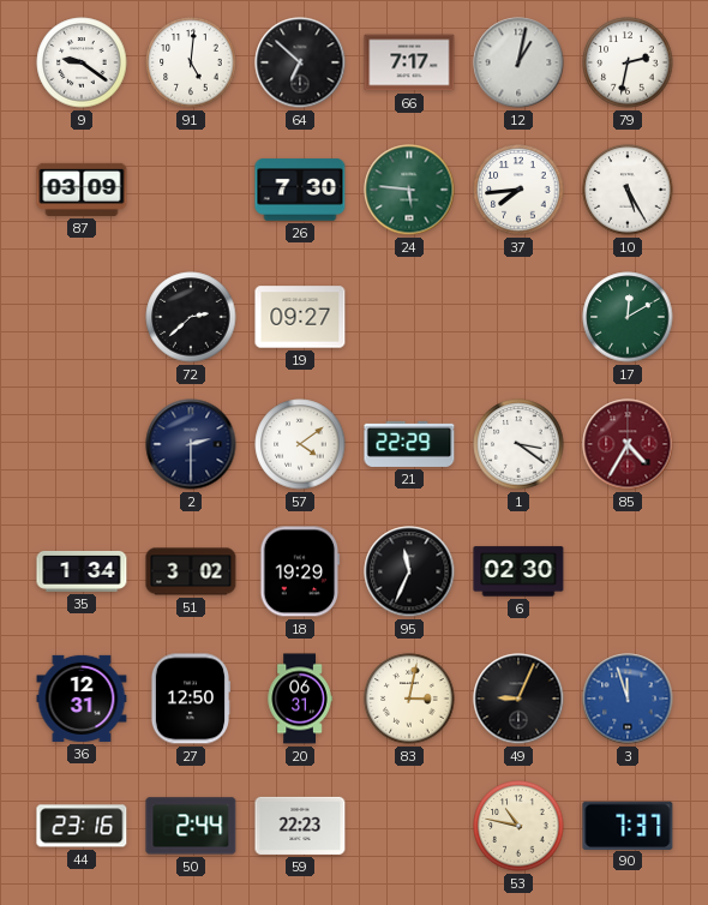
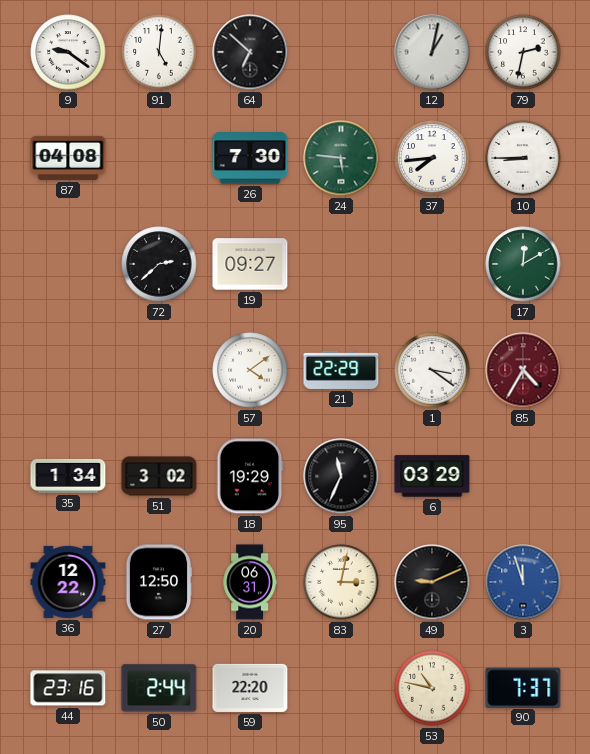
66: 7:17 -> none
87: 03:09 -> 04:08
10: 5:25 -> 8:45
2: 2:30 -> none
6: 02:30 -> 03:29
36: 12:31 -> 12:22
49: 9:04 -> 9:11
59: 22:23 -> 22:20
